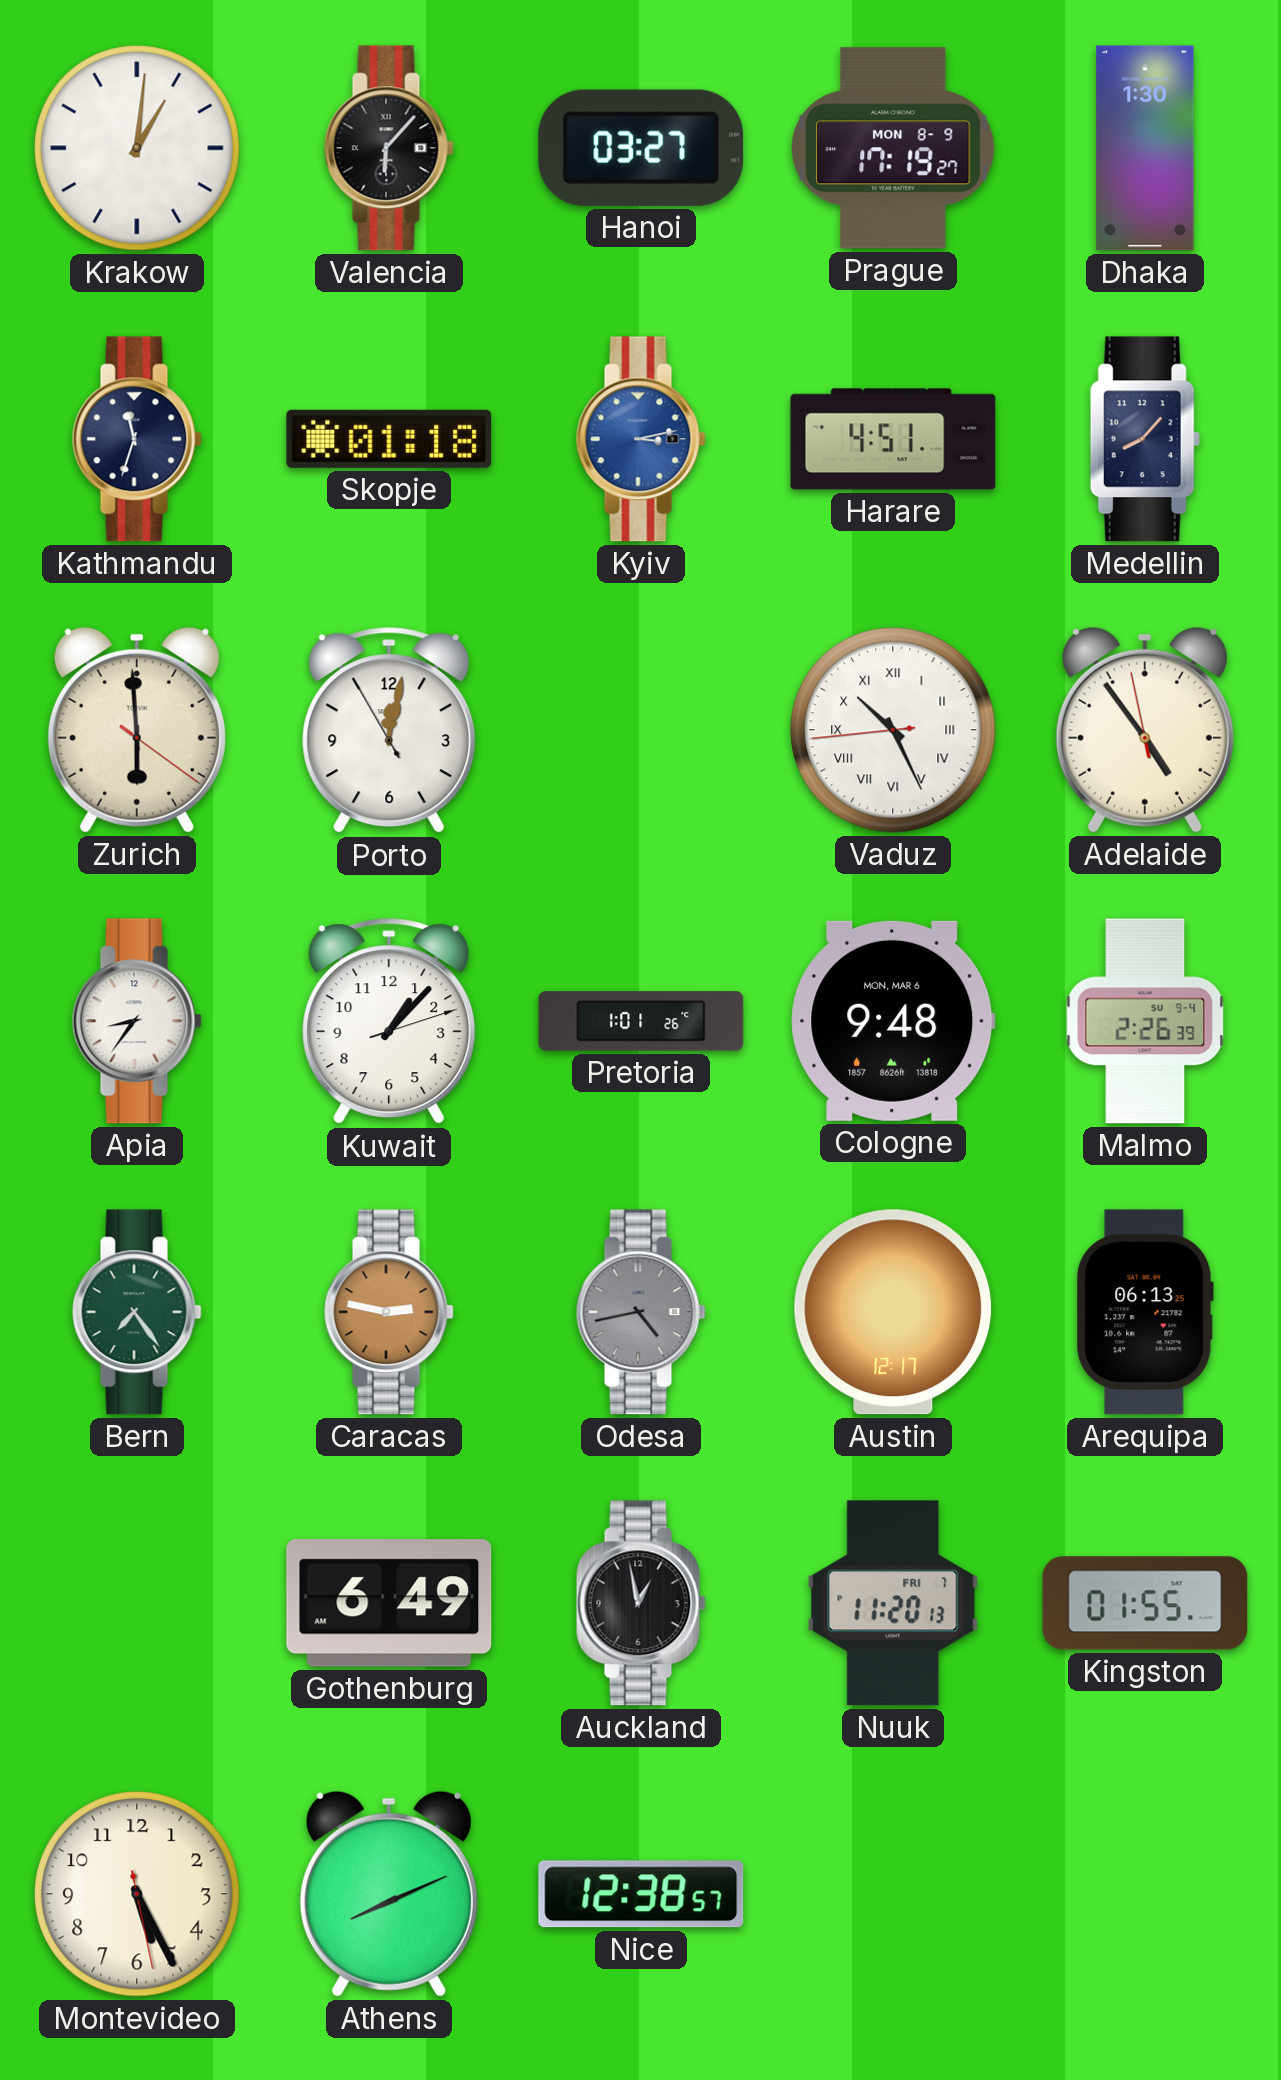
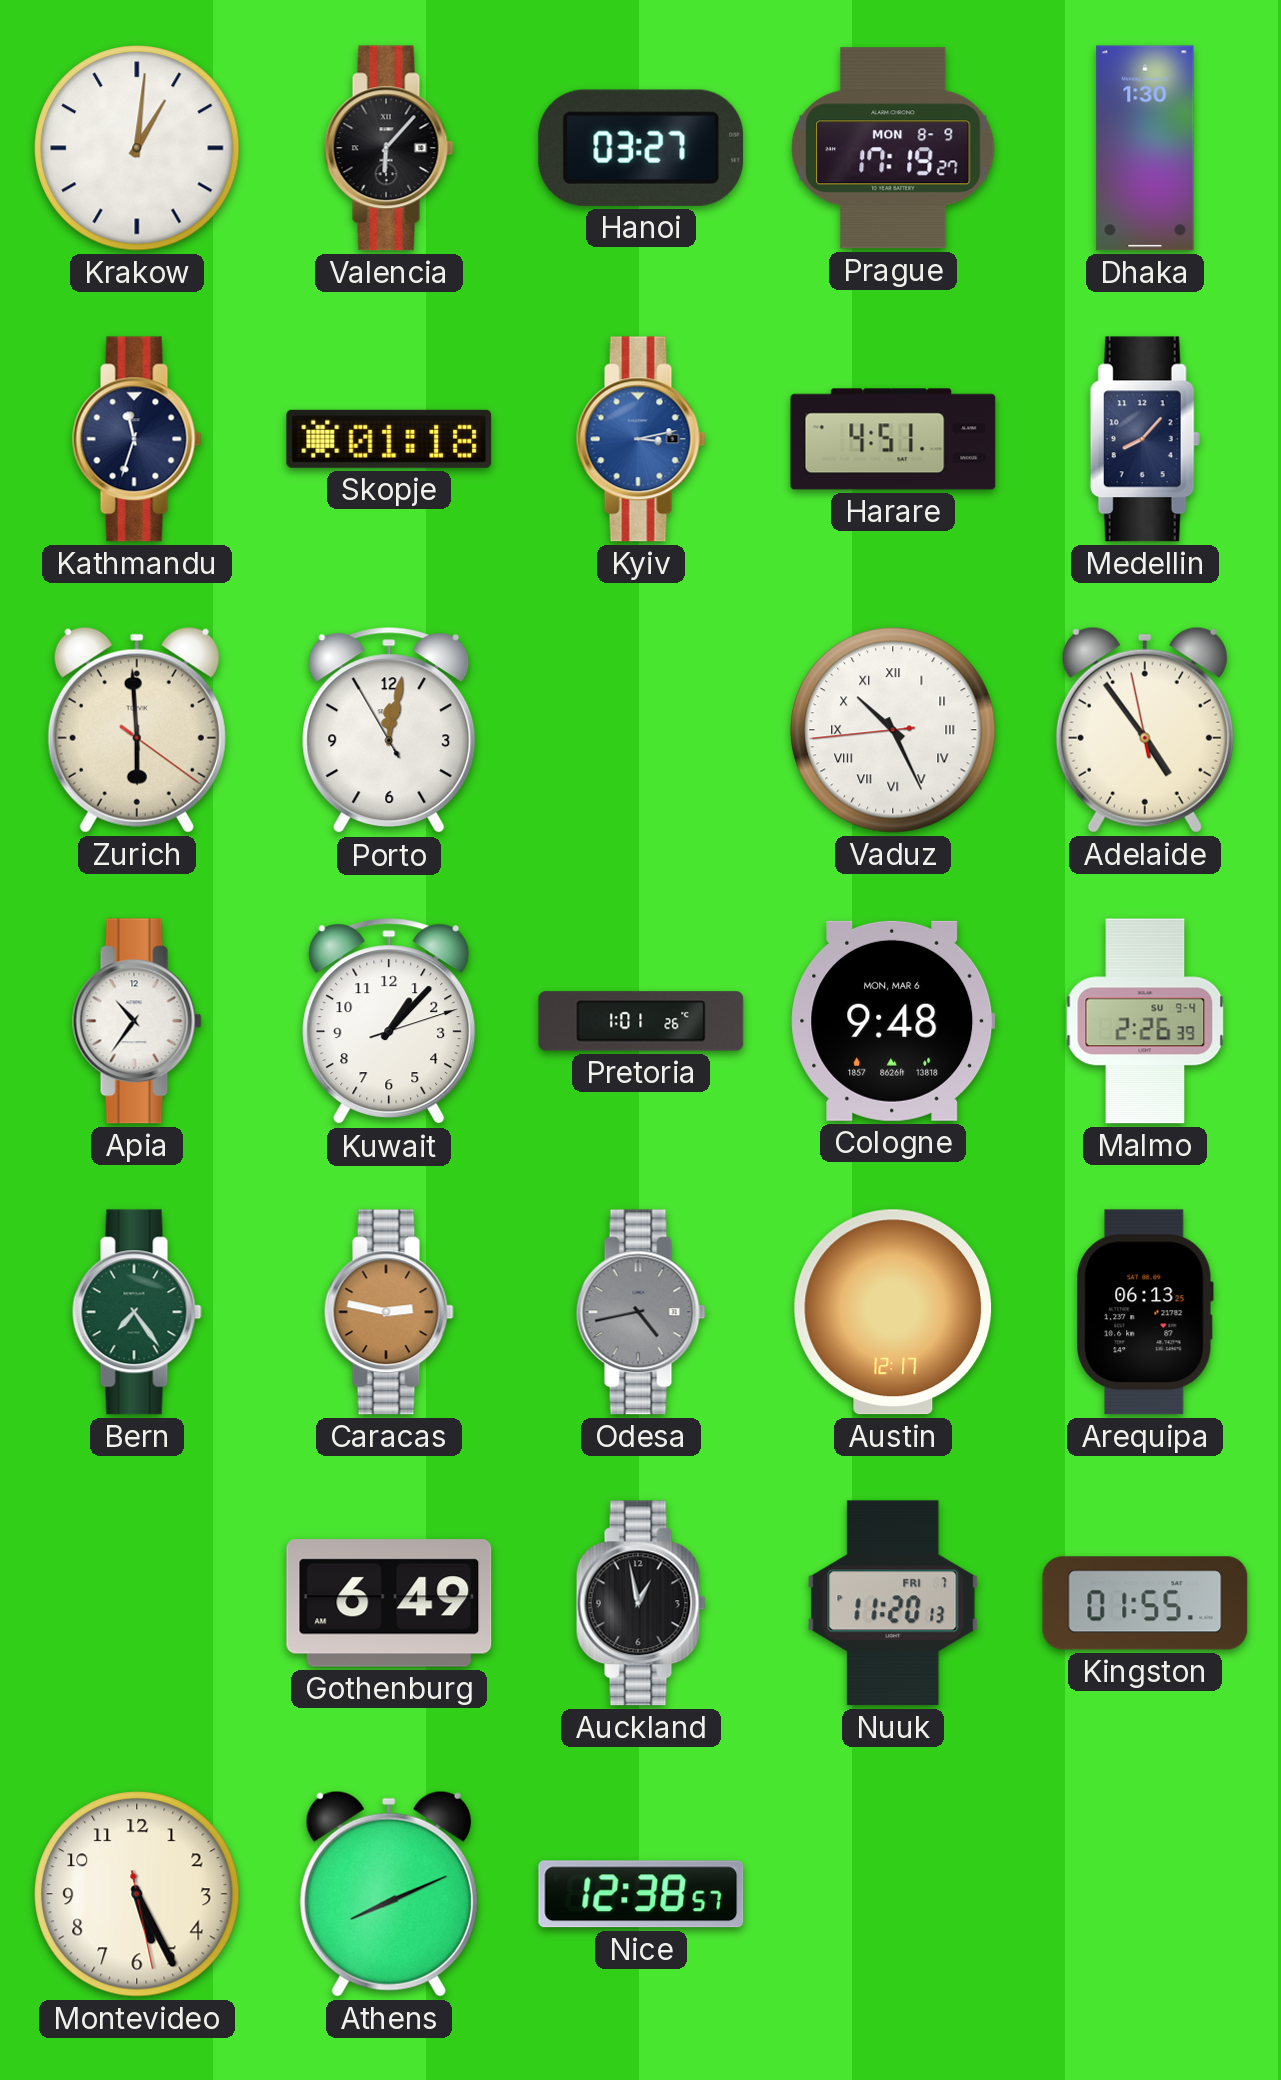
Apia: 8:36 -> 10:36
